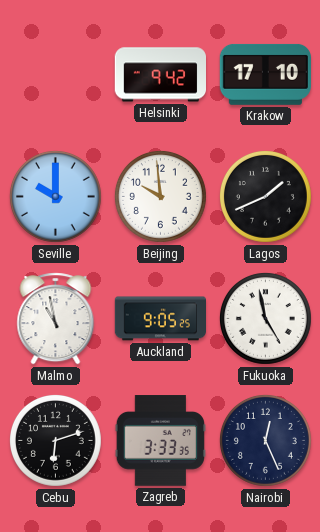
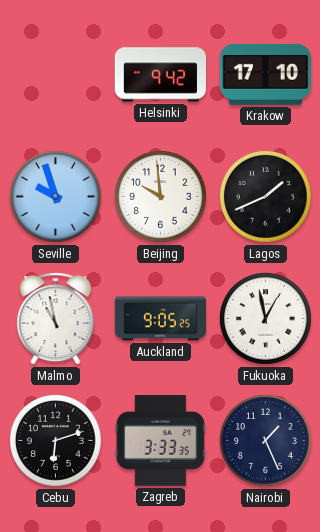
Seville: 10:00 -> 9:57
Fukuoka: 4:58 -> 12:58
Nairobi: 12:26 -> 1:26
